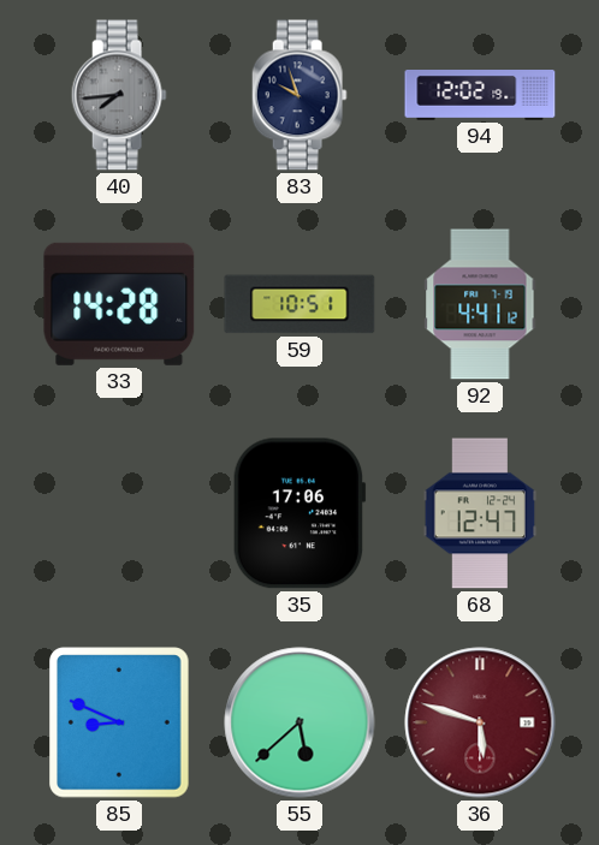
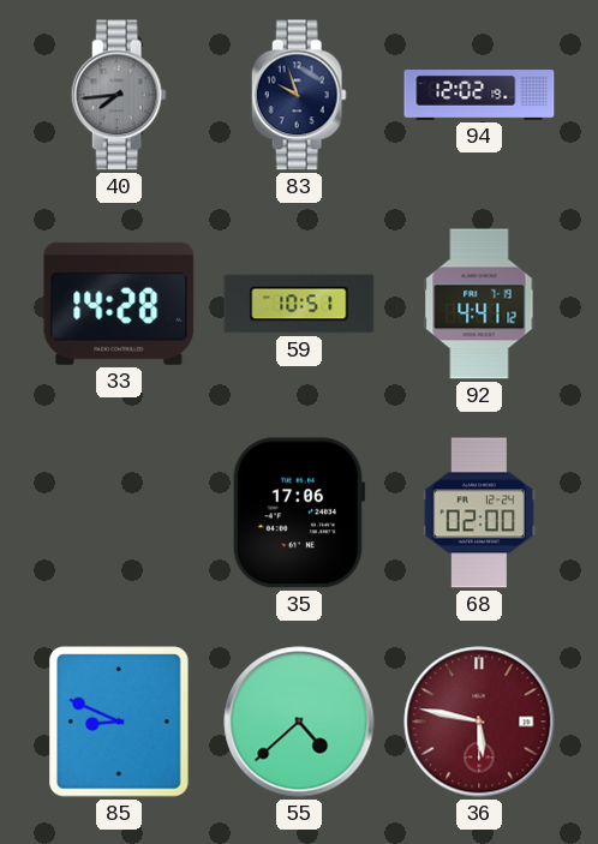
68: 12:47 -> 02:00
55: 5:38 -> 4:38
36: 5:48 -> 5:47
